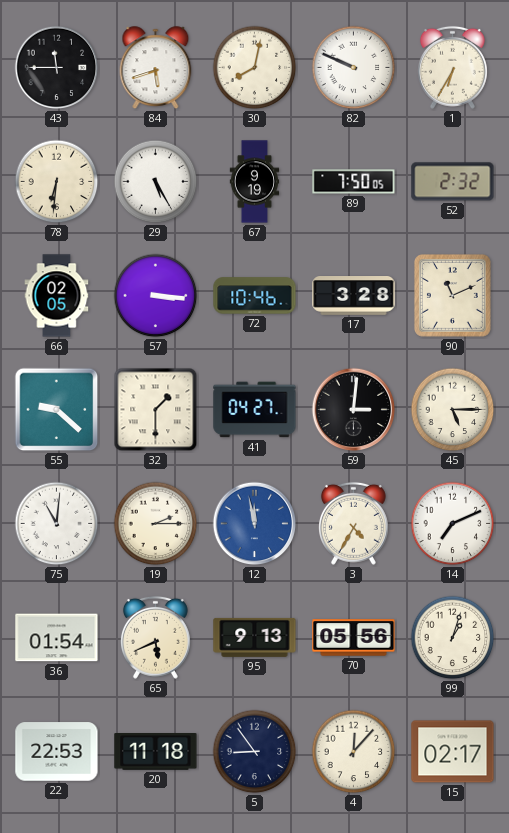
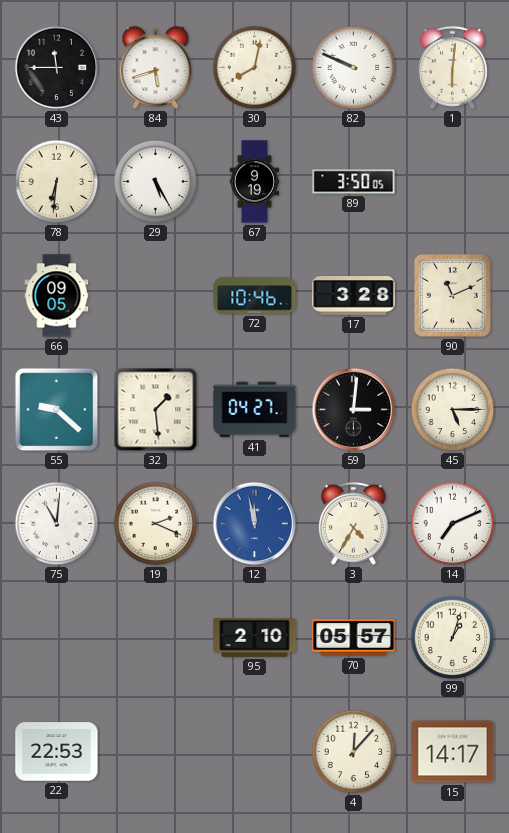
1: 6:35 -> 6:01
89: 7:50 -> 3:50
52: 2:32 -> none
66: 02:05 -> 09:05
57: 3:16 -> none
32: 1:30 -> 1:29
19: 2:15 -> 2:19
36: 01:54 -> none
65: 5:41 -> none
95: 9:13 -> 2:10
70: 05:56 -> 05:57
20: 11:18 -> none
5: 8:54 -> none
15: 02:17 -> 14:17
